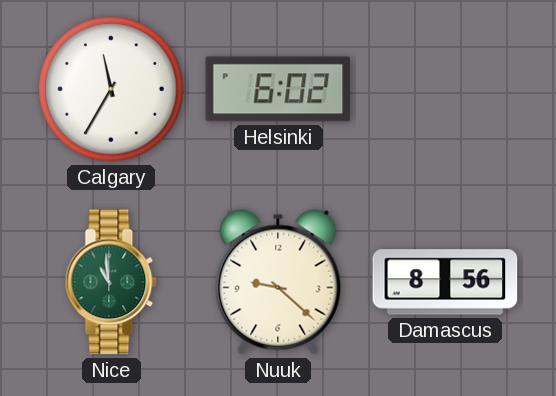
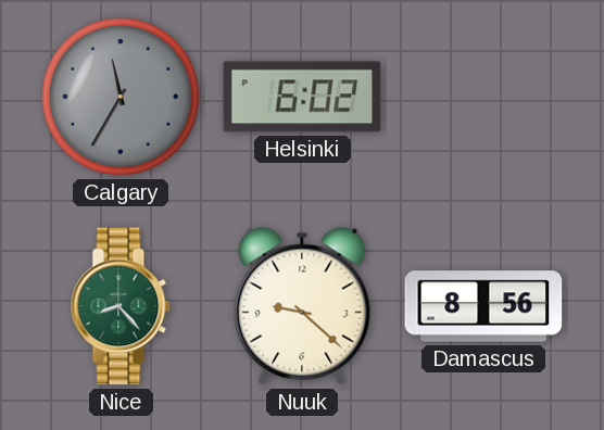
Calgary dial: white -> grey
Nice: 10:59 -> 8:23
